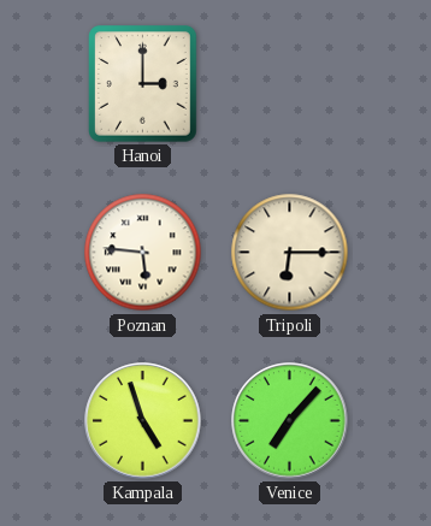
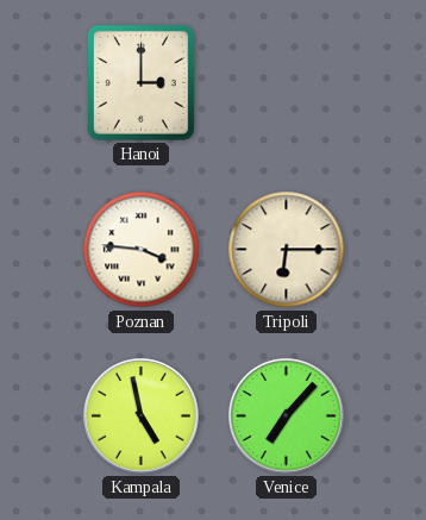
Poznan: 5:46 -> 3:46
Kampala: 4:57 -> 4:58
